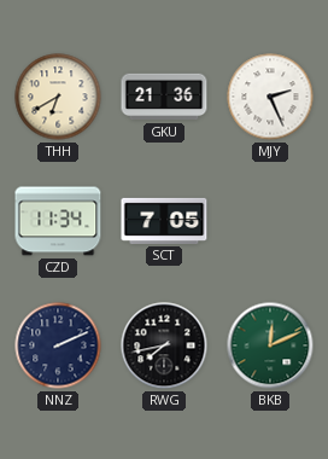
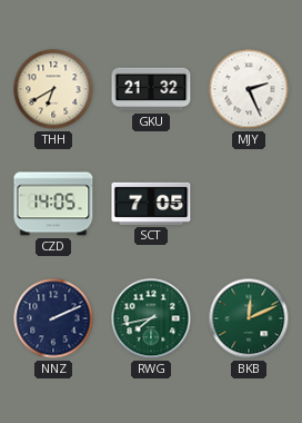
GKU: 21:36 -> 21:32
CZD: 11:34 -> 14:05
RWG dial: black -> green
